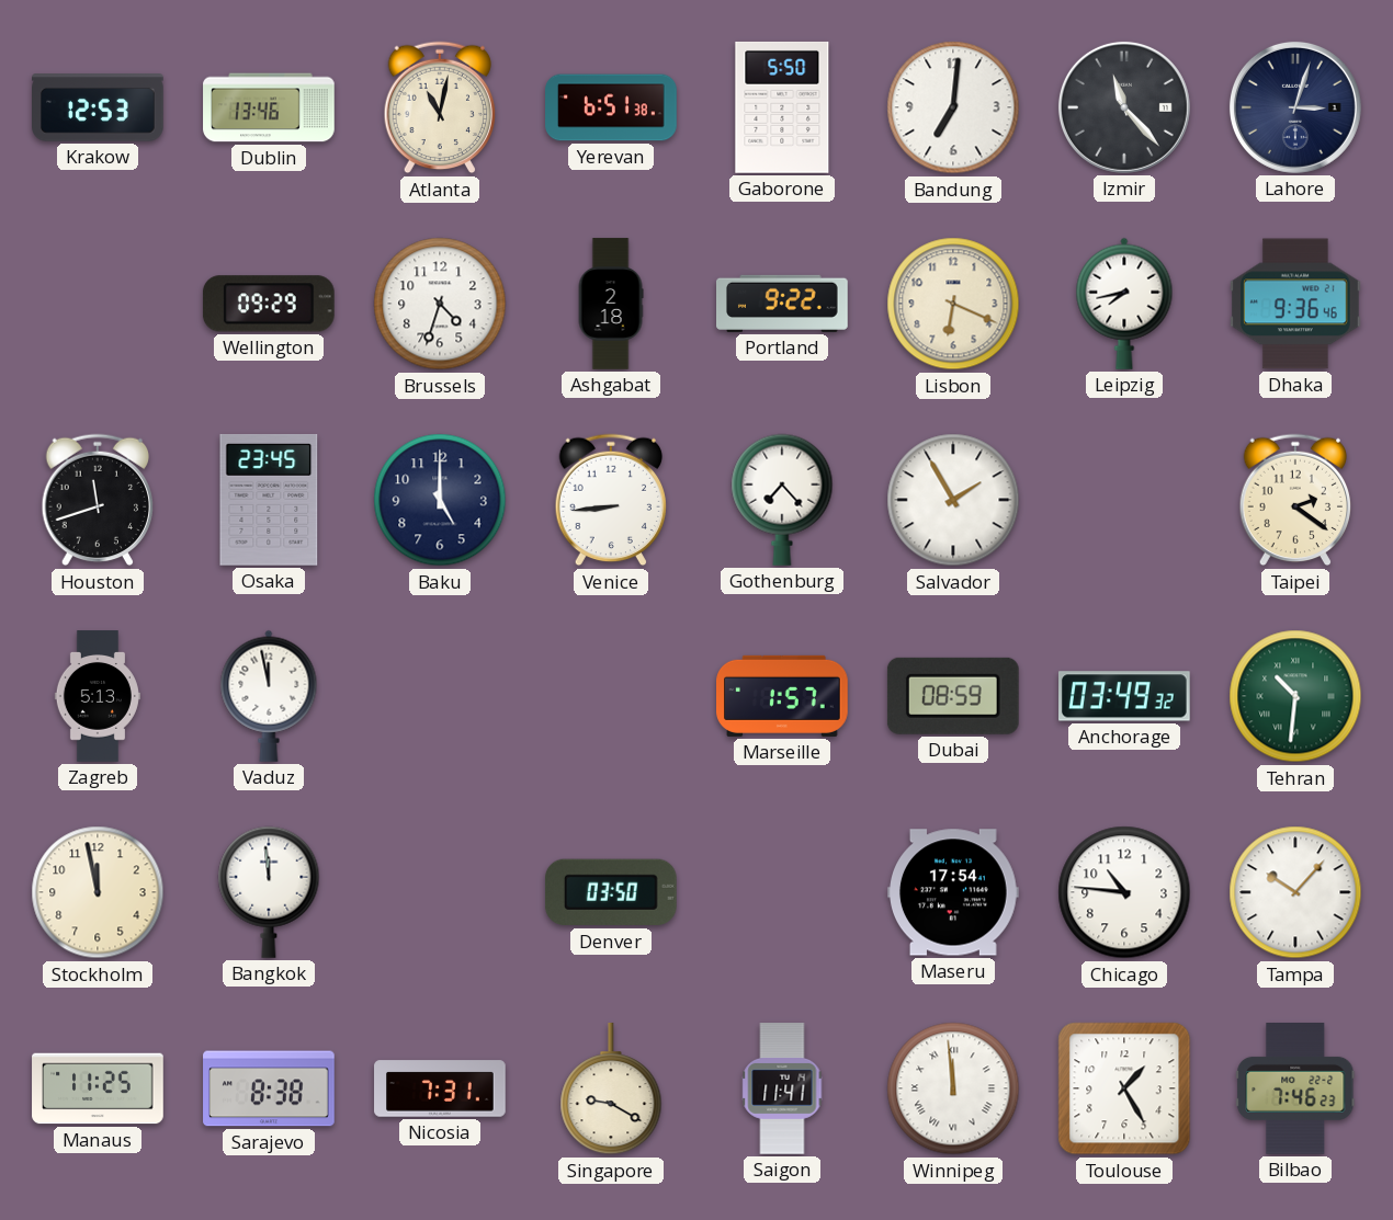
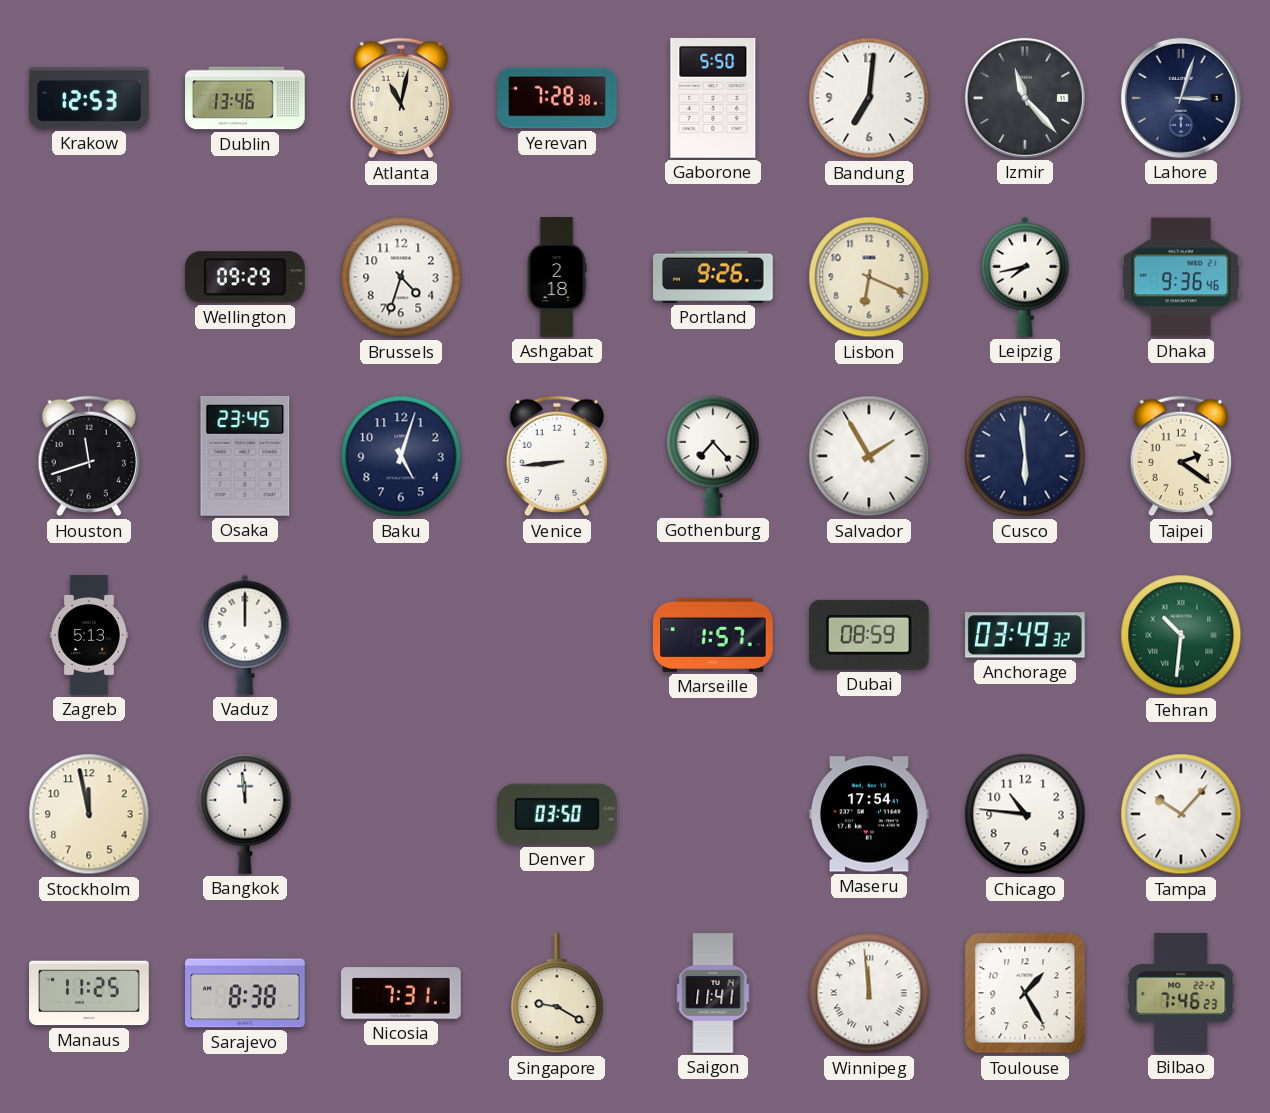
Yerevan: 6:51 -> 7:28
Portland: 9:22 -> 9:26
Baku: 5:00 -> 5:03
Cusco: none -> 5:59
Vaduz: 11:58 -> 12:00
